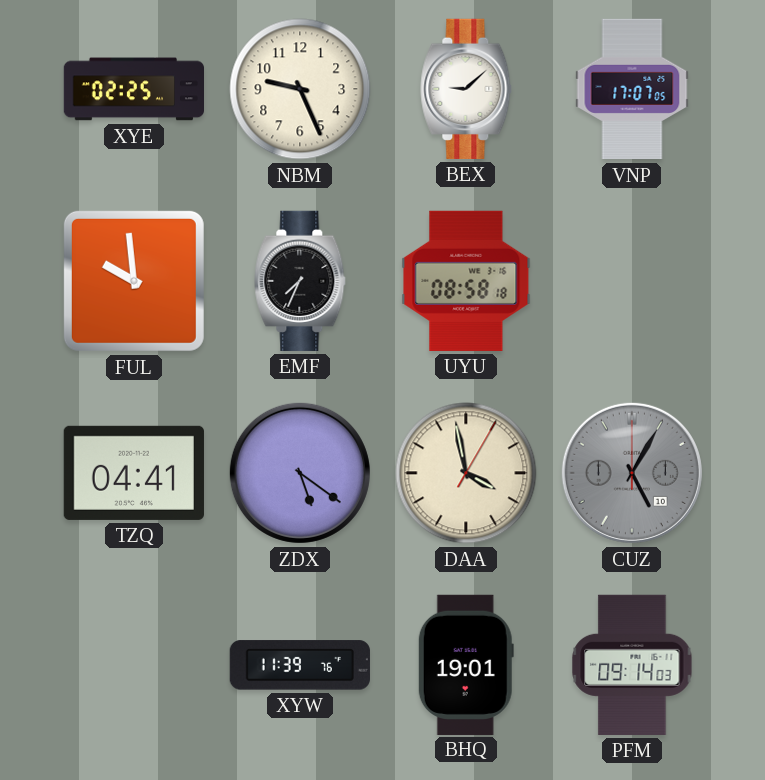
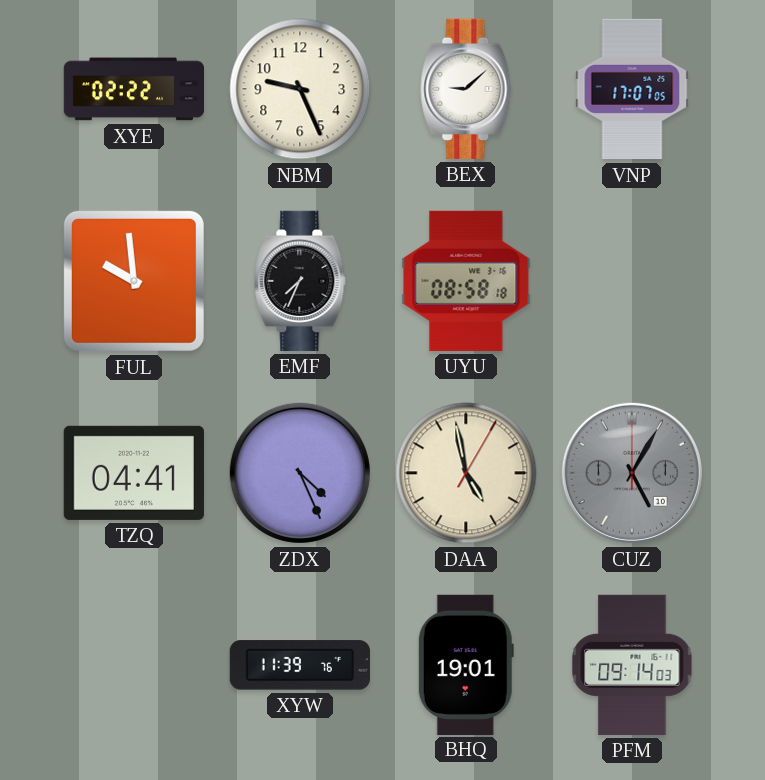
XYE: 02:25 -> 02:22
ZDX: 5:21 -> 4:26
DAA: 3:58 -> 4:58
